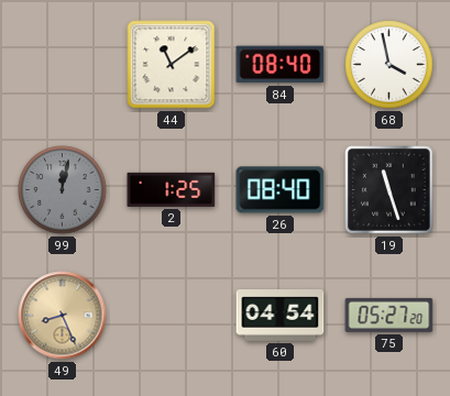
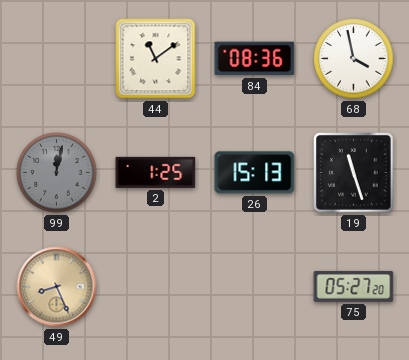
84: 08:40 -> 08:36
26: 08:40 -> 15:13
60: 04:54 -> none
